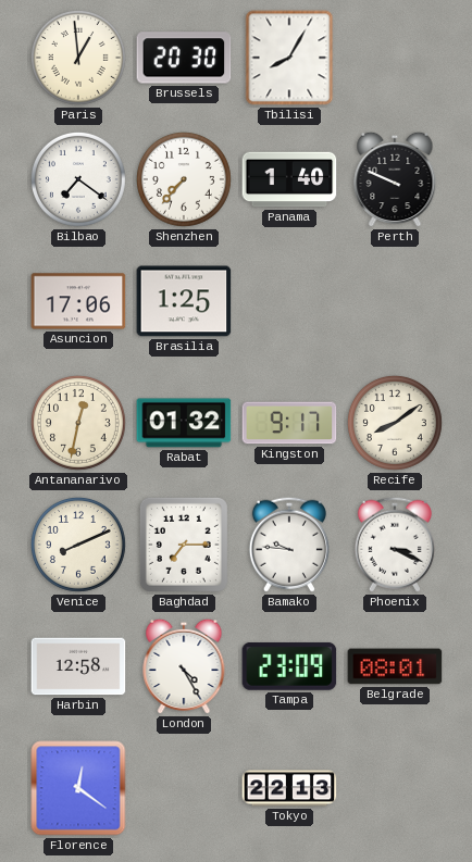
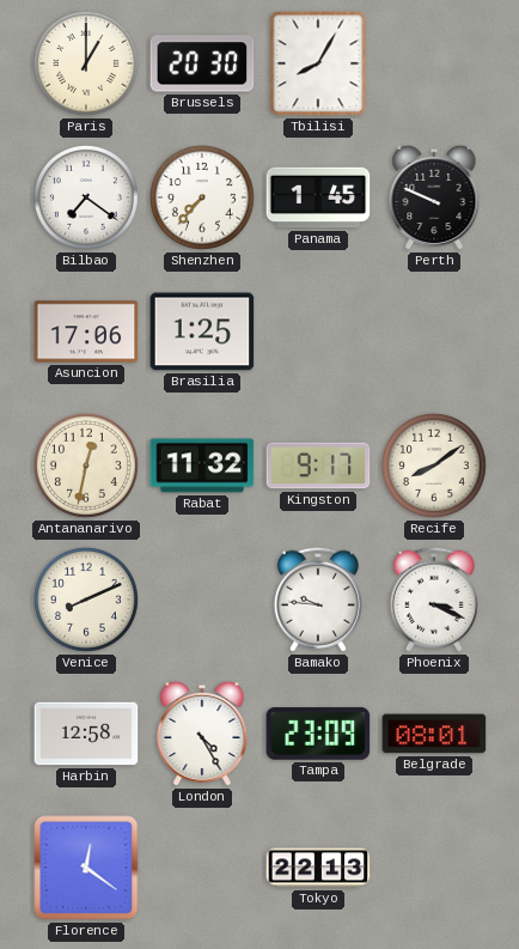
Paris: 12:59 -> 1:00
Panama: 1:40 -> 1:45
Rabat: 01:32 -> 11:32
Baghdad: 7:15 -> none
